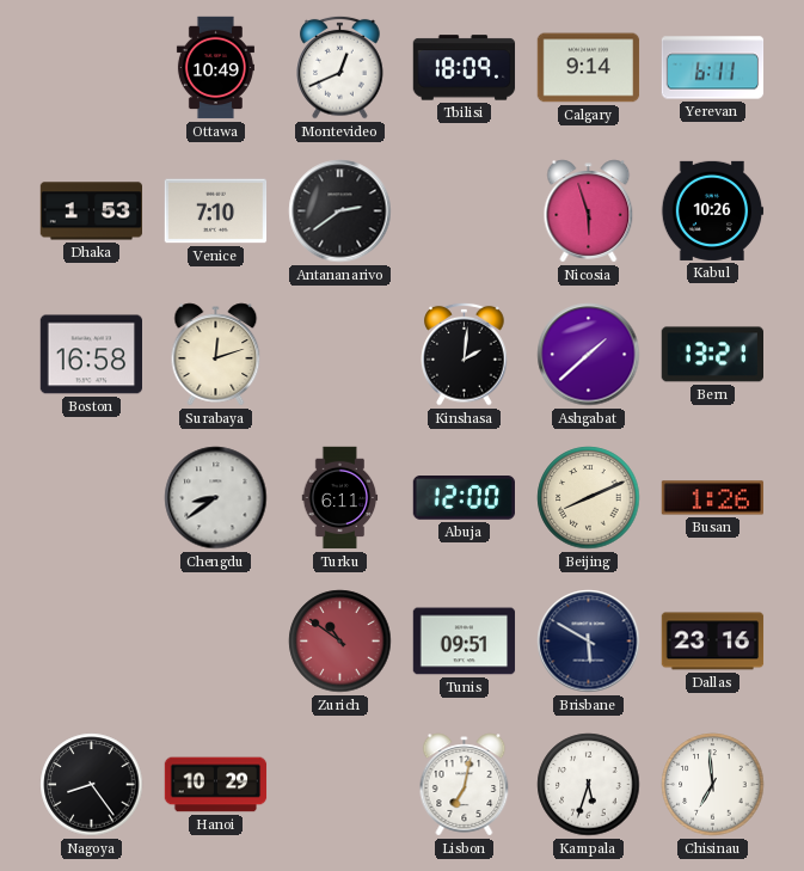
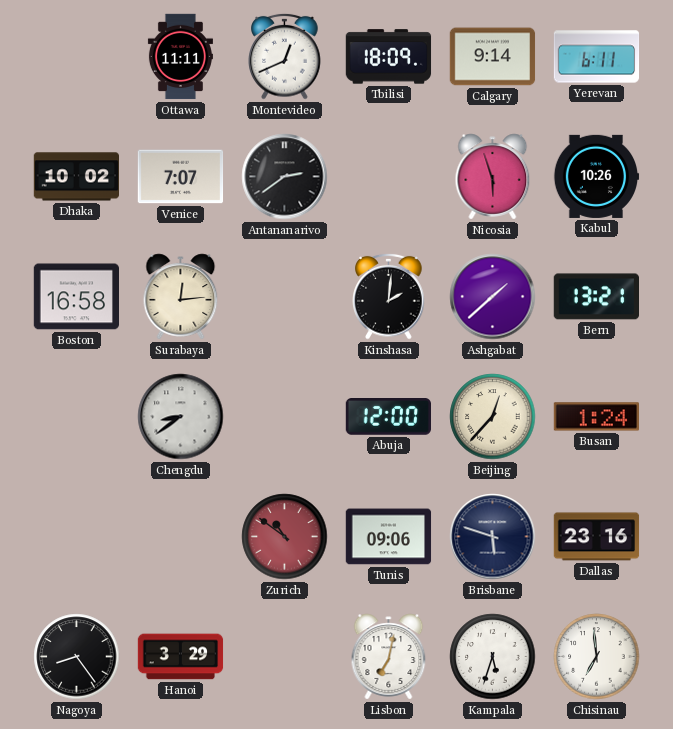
Ottawa: 10:49 -> 11:11
Dhaka: 1:53 -> 10:02
Venice: 7:10 -> 7:07
Surabaya: 12:12 -> 12:14
Turku: 6:11 -> none
Beijing: 8:11 -> 12:37
Busan: 1:26 -> 1:24
Tunis: 09:51 -> 09:06
Brisbane: 5:50 -> 5:48
Hanoi: 10:29 -> 3:29
